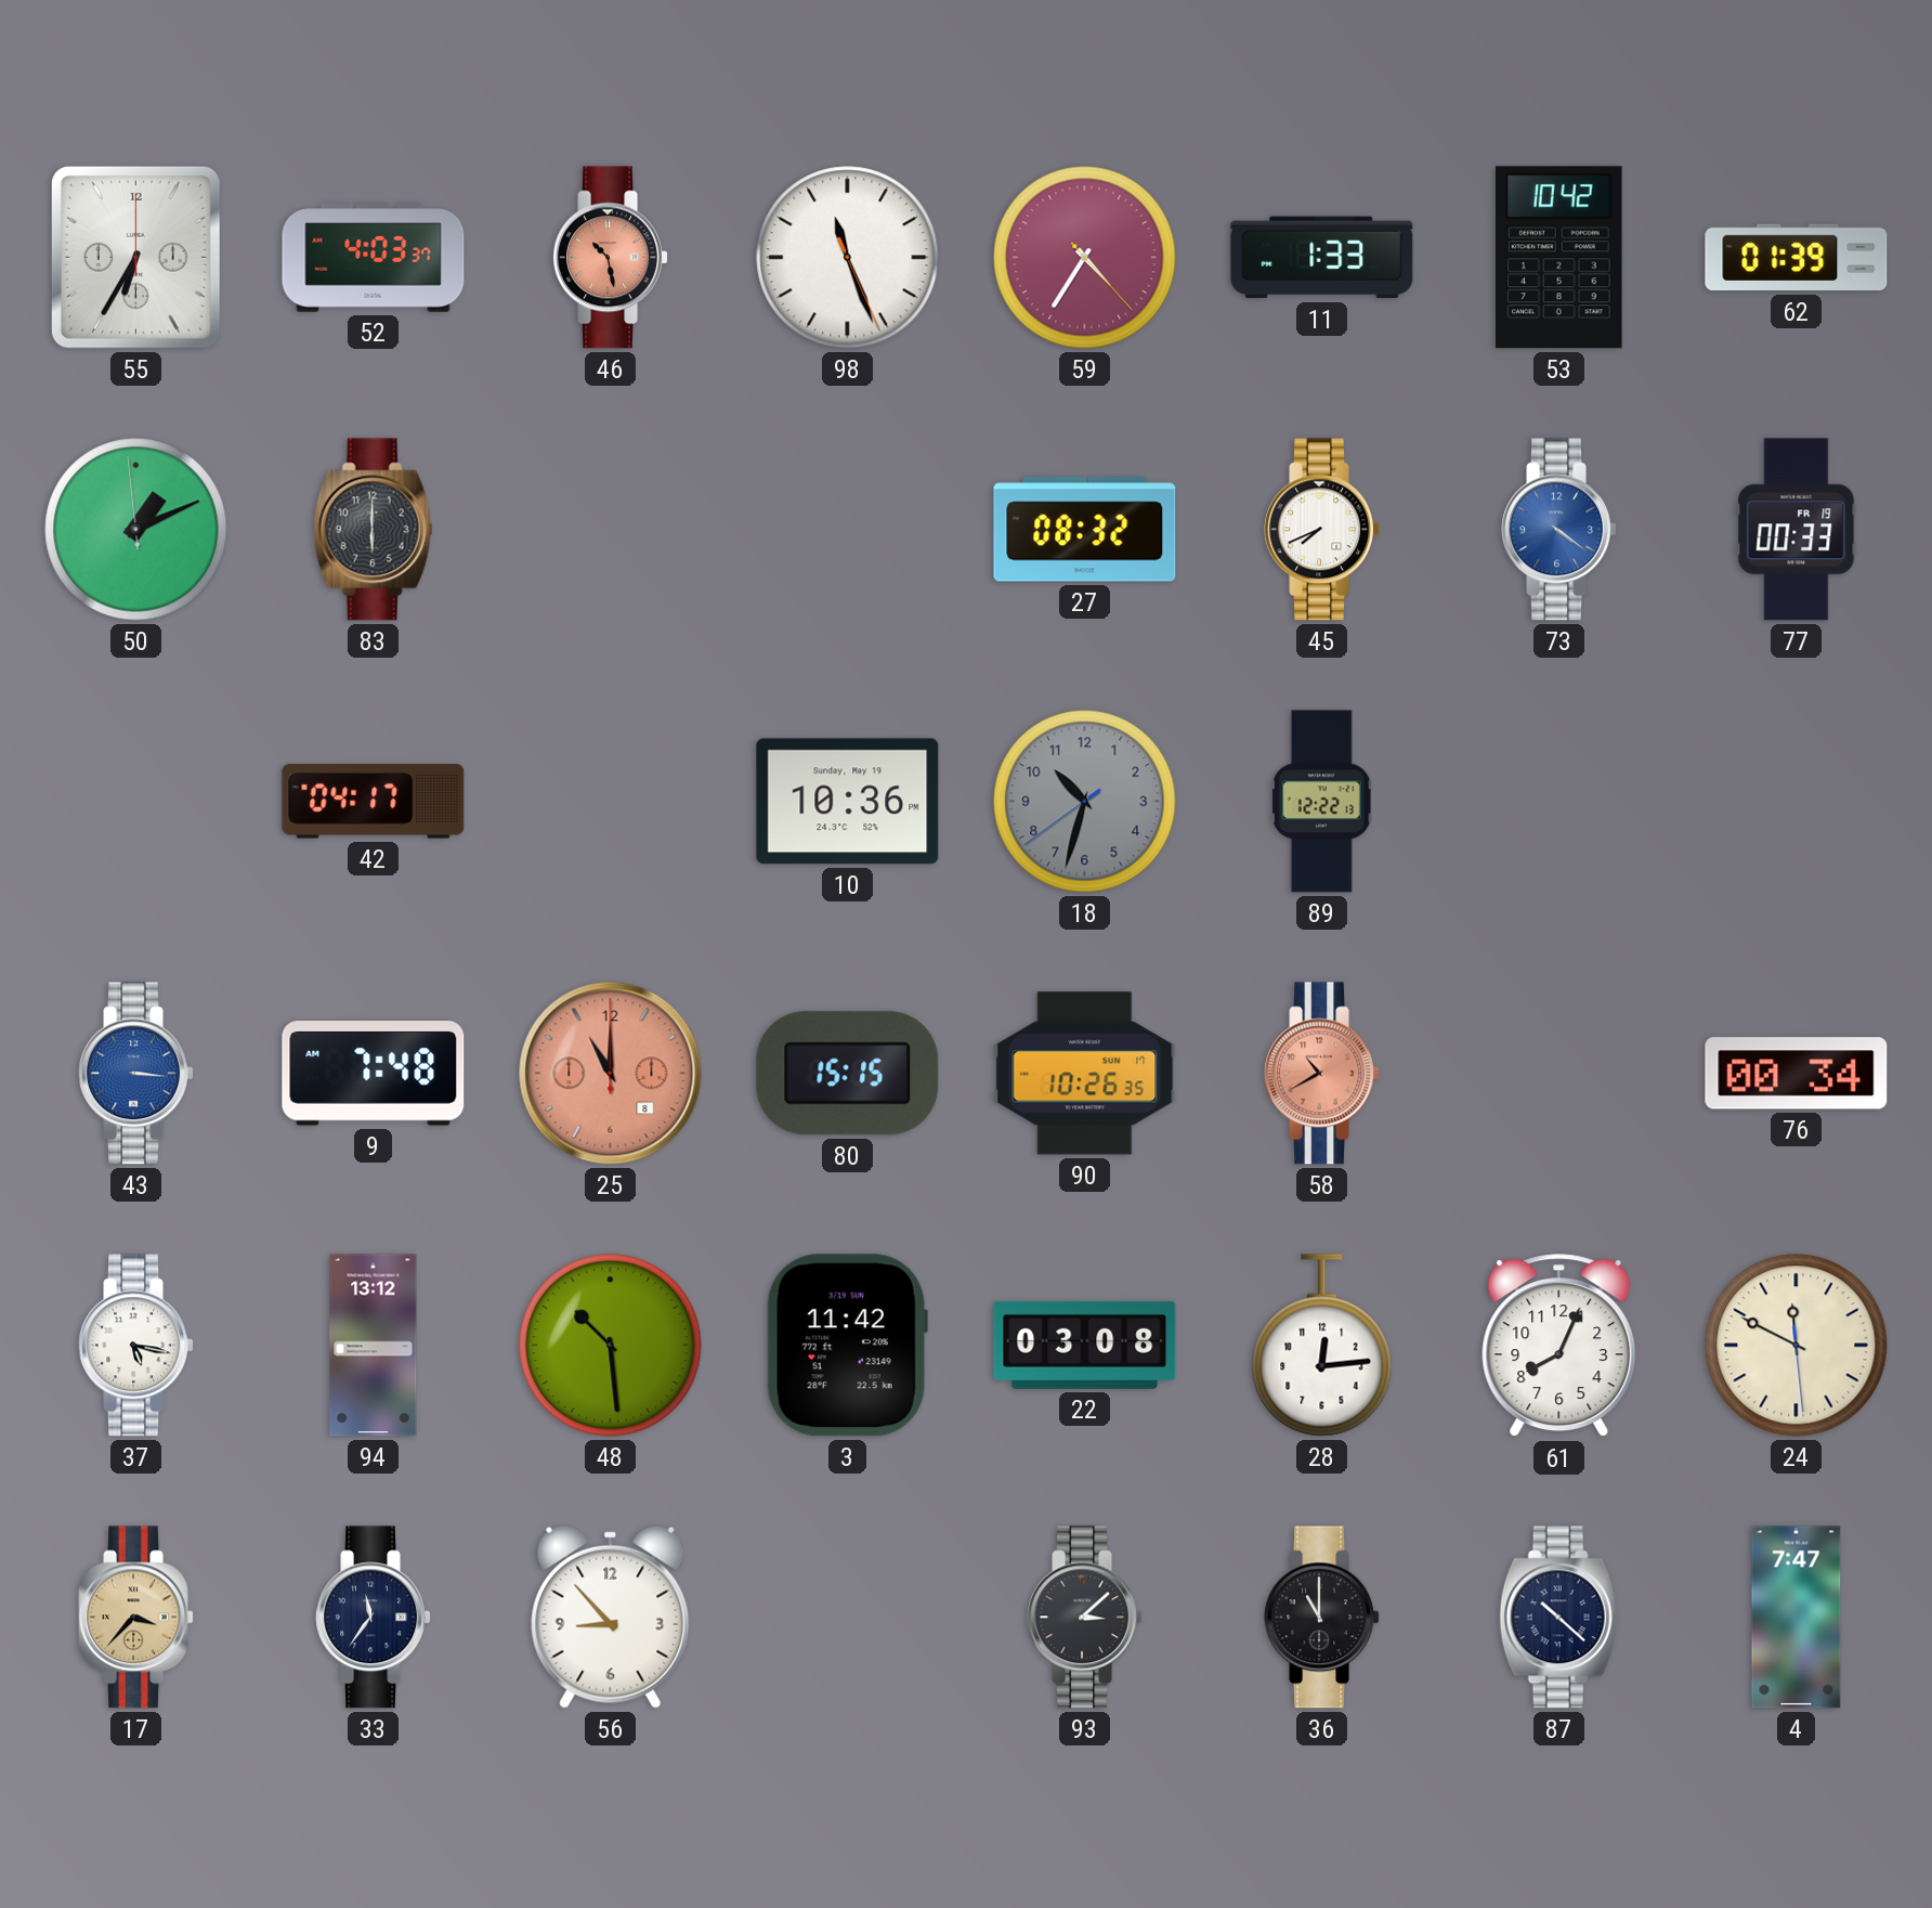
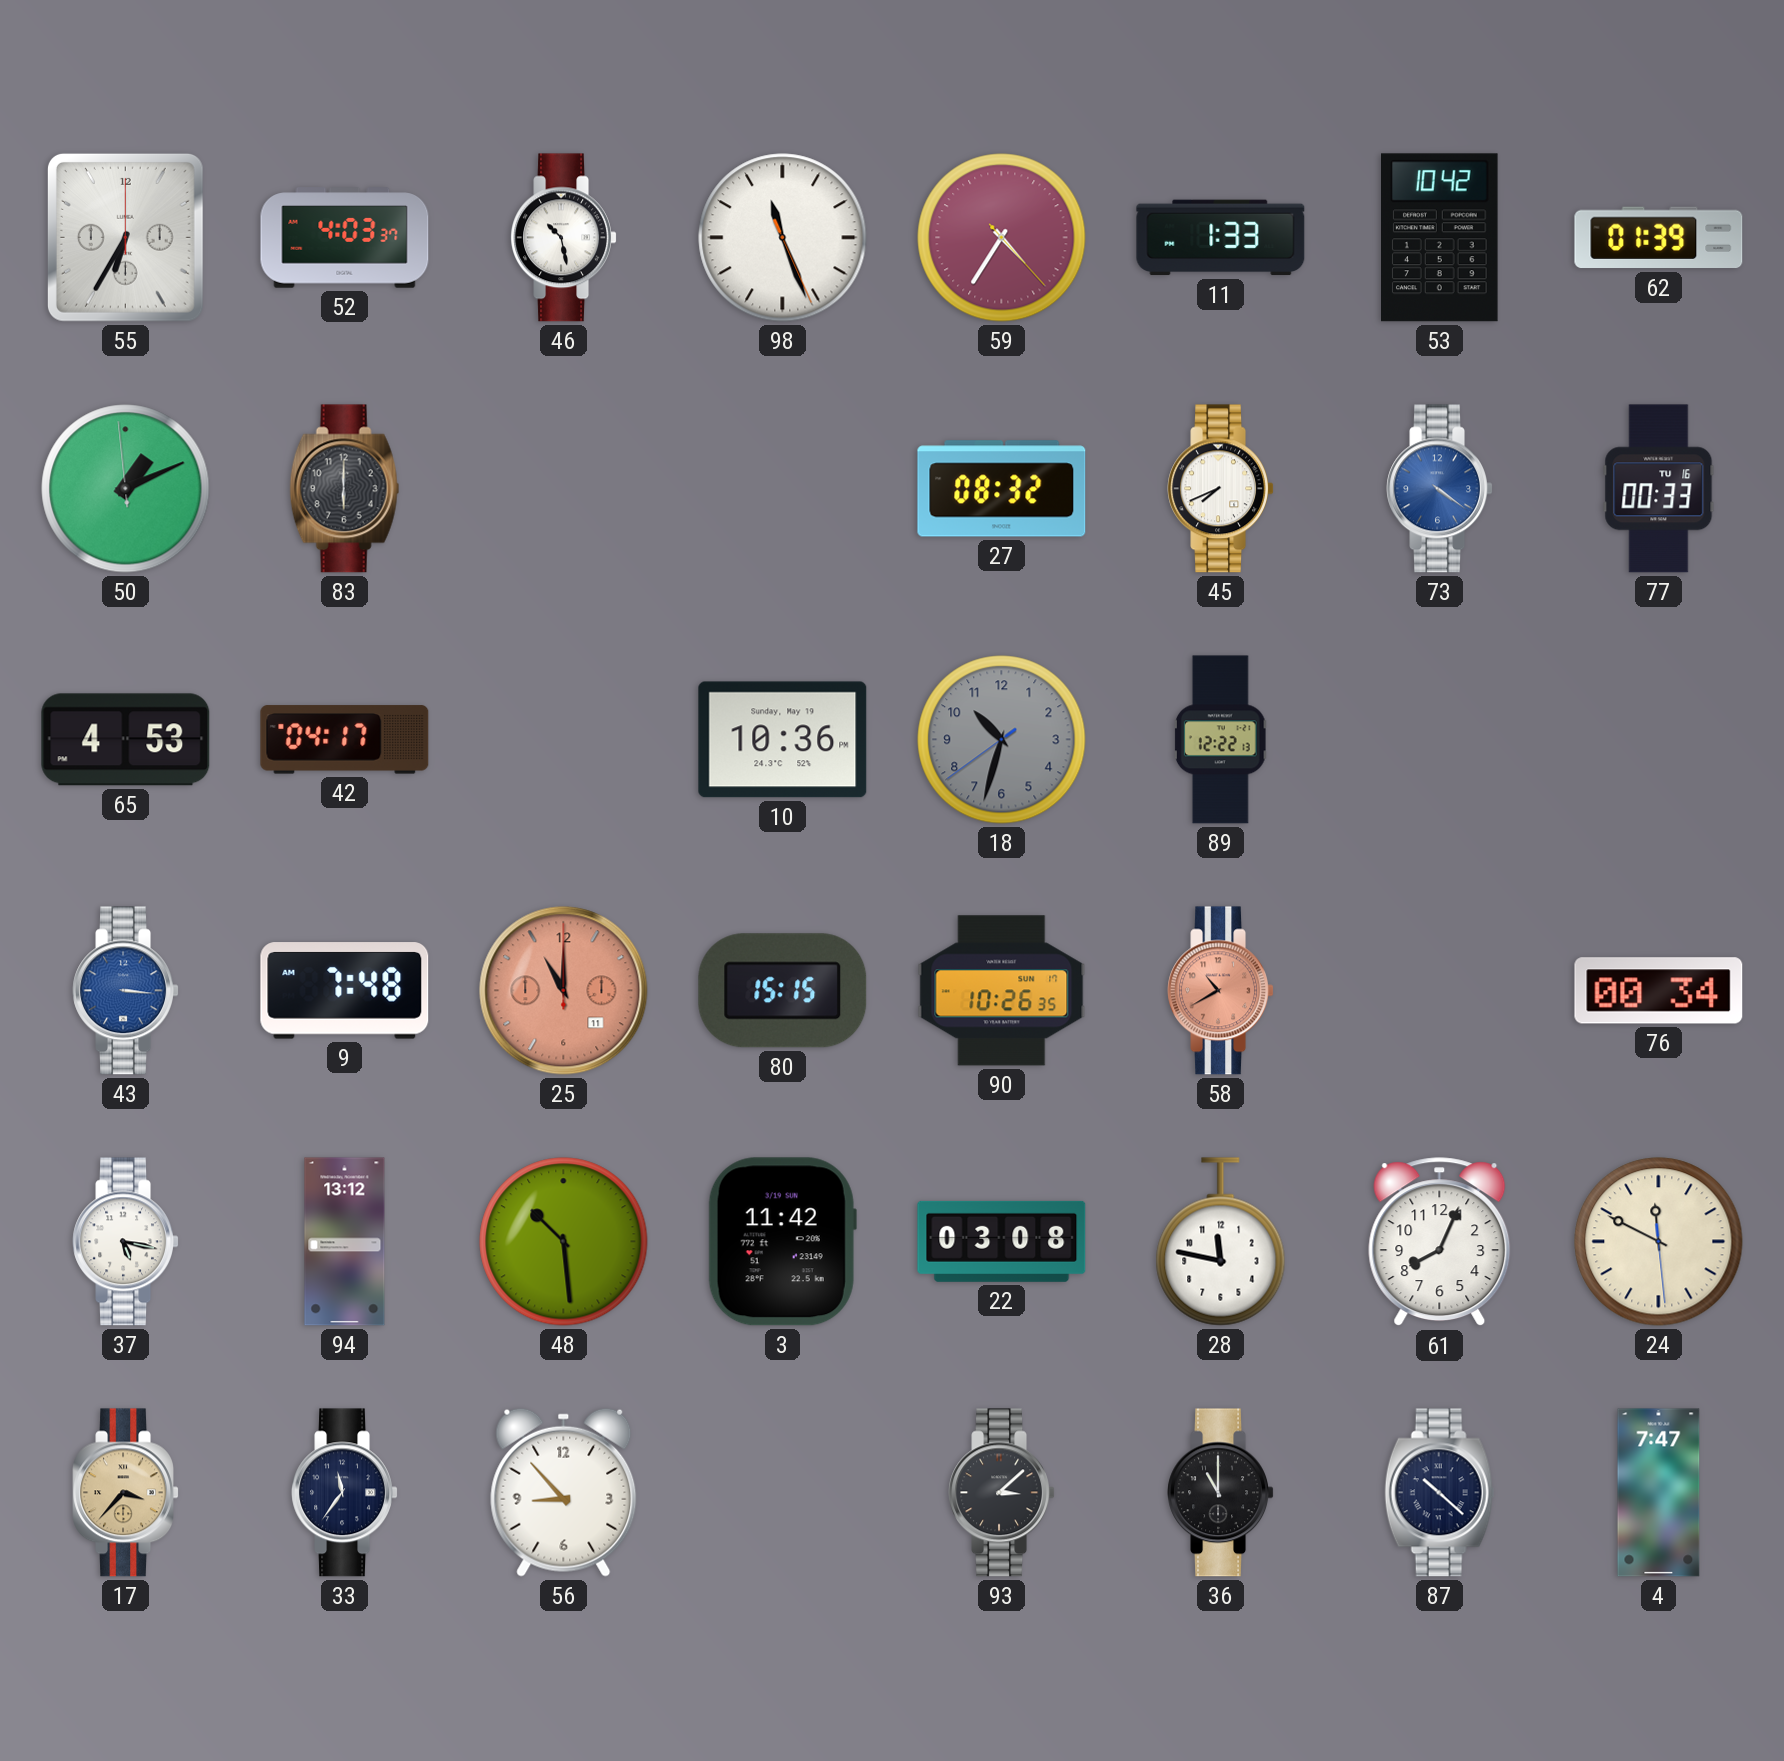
46 dial: salmon -> white
77 date: FR 19 -> TU 16
65: none -> 4:53
25 date: 8 -> 11
28: 12:14 -> 11:47
